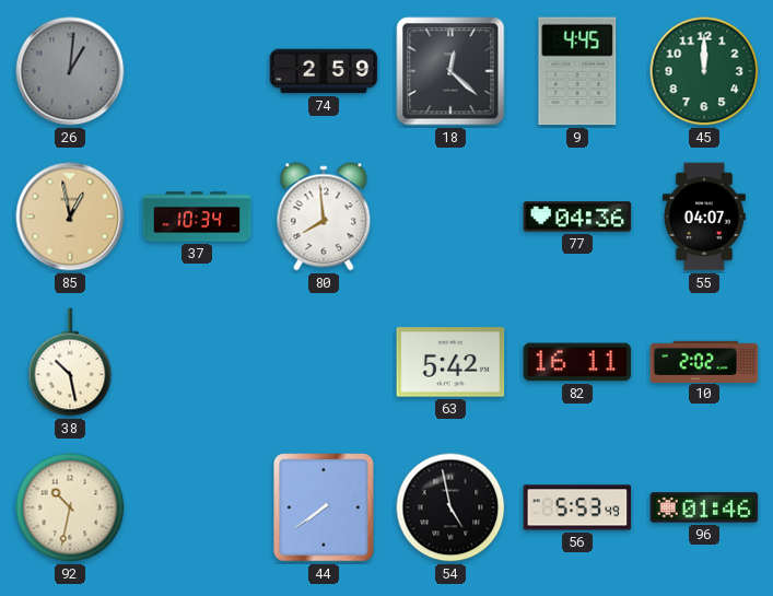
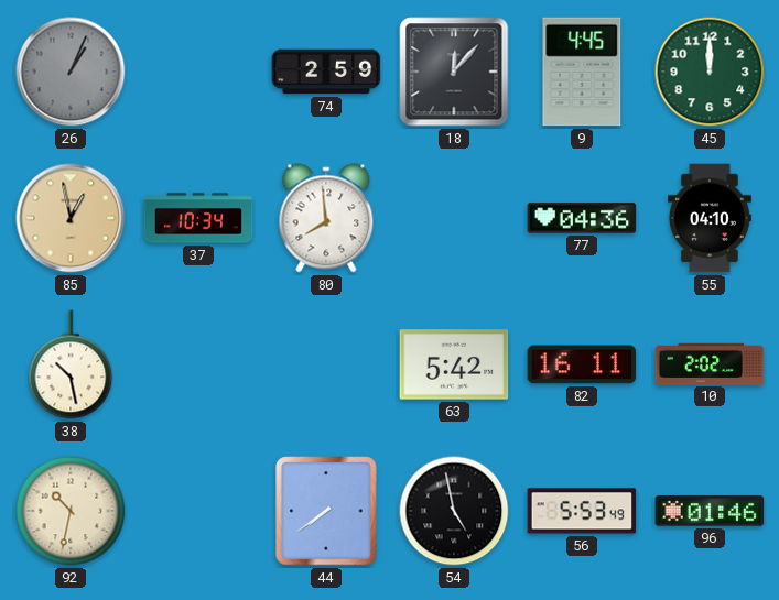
26: 1:01 -> 1:04
18: 12:22 -> 12:07
55: 04:07 -> 04:10
